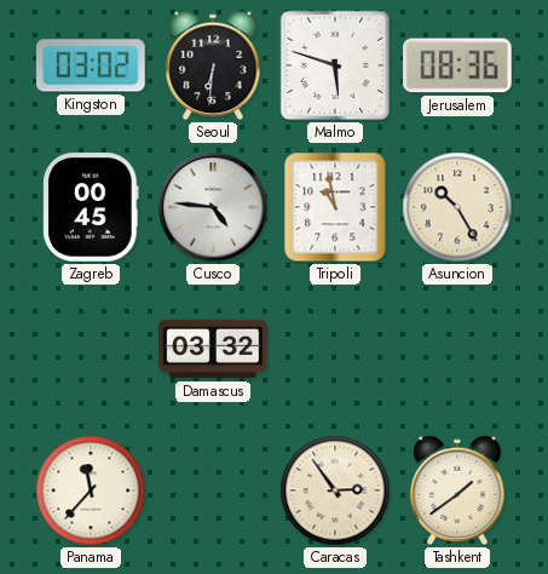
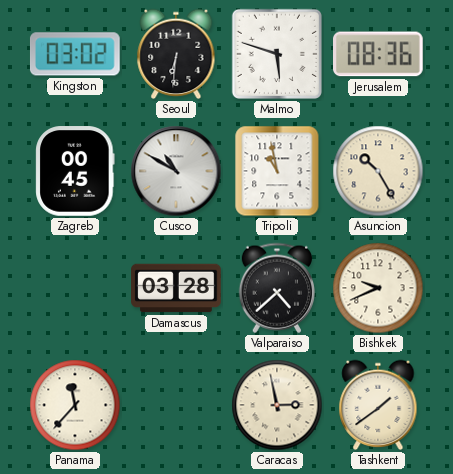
Cusco: 4:46 -> 10:50
Damascus: 03:32 -> 03:28
Valparaiso: none -> 4:38
Bishkek: none -> 9:41
Caracas: 2:54 -> 2:58
